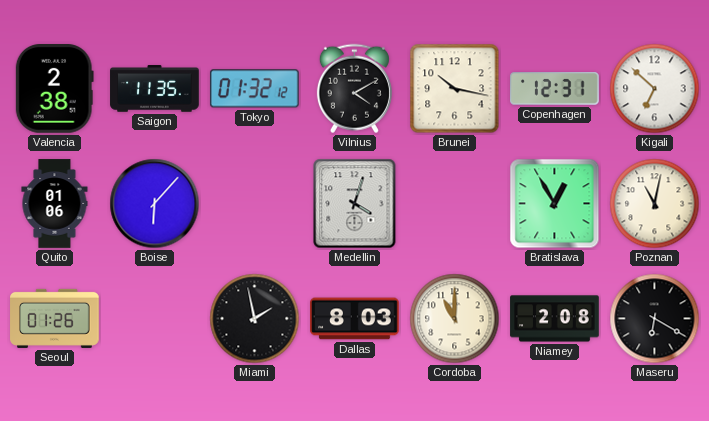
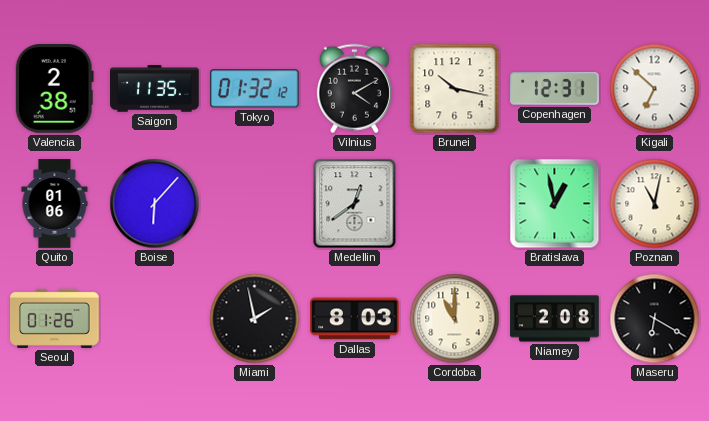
Medellin: 4:03 -> 12:39
Bratislava: 12:55 -> 12:58
